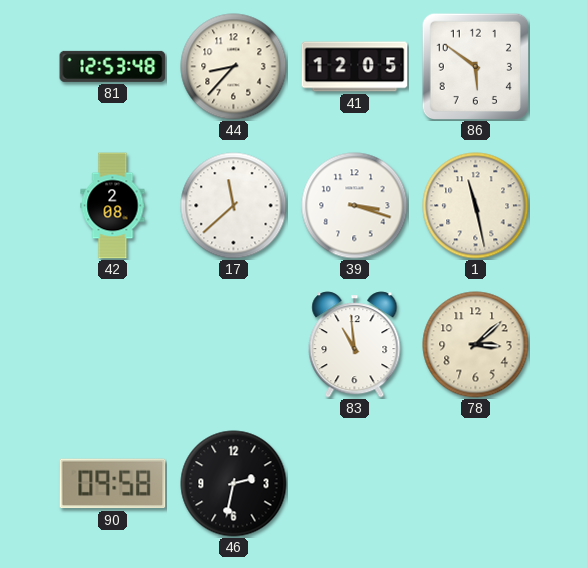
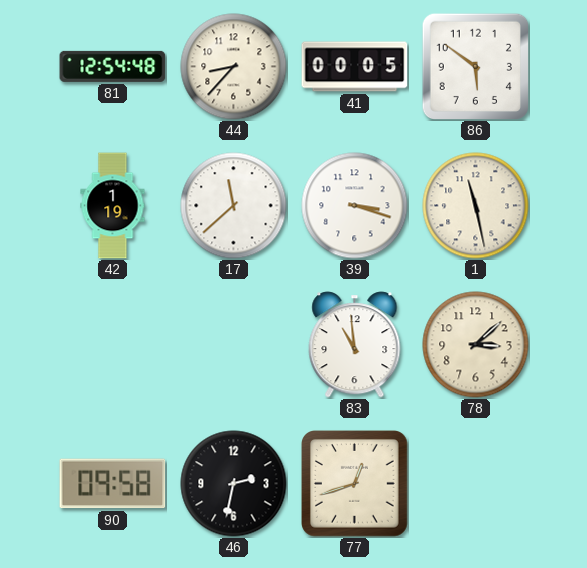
81: 12:53 -> 12:54
41: 12:05 -> 00:05
42: 2:08 -> 1:19
77: none -> 12:42
